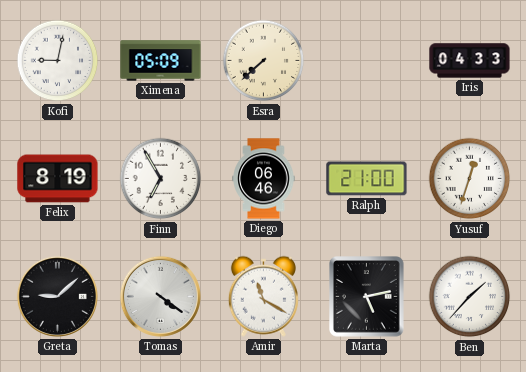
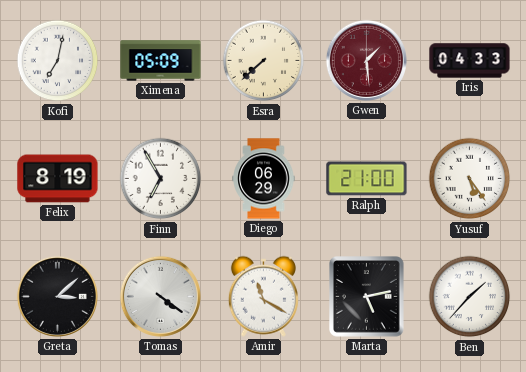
Kofi: 9:02 -> 7:02
Gwen: none -> 1:29
Diego: 06:46 -> 06:29
Yusuf: 12:33 -> 5:24
Greta: 9:08 -> 3:08
